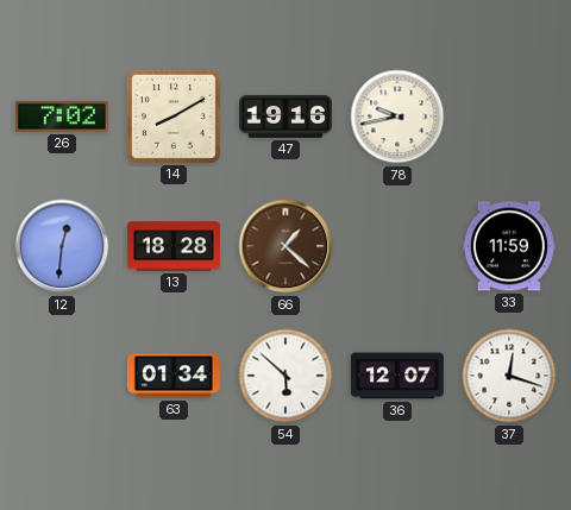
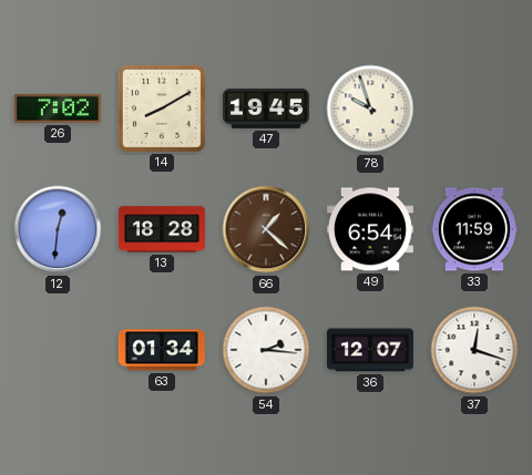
47: 19:16 -> 19:45
78: 9:43 -> 9:57
49: none -> 6:54
54: 5:52 -> 2:16
